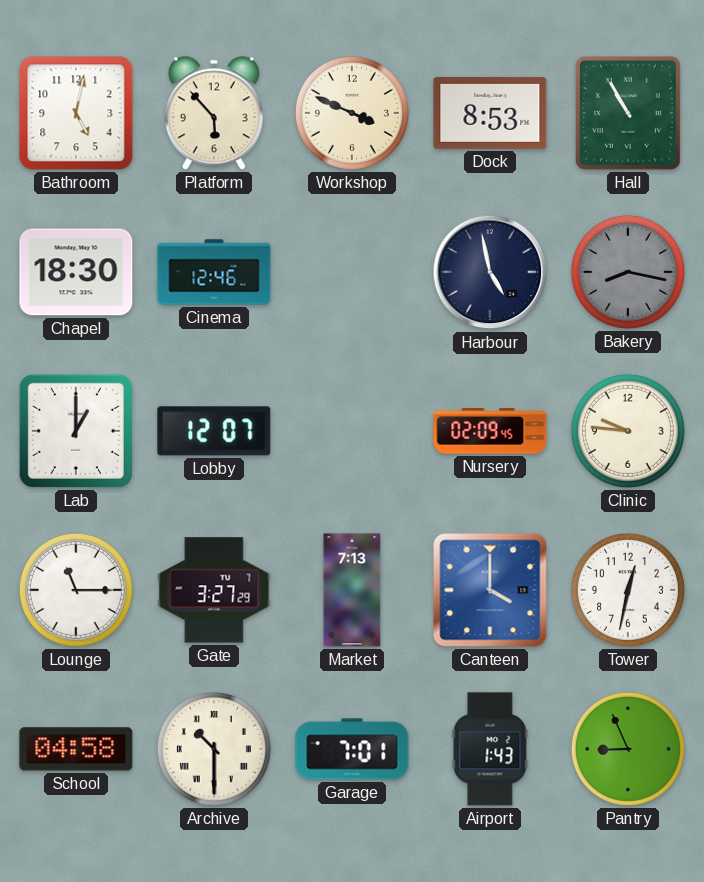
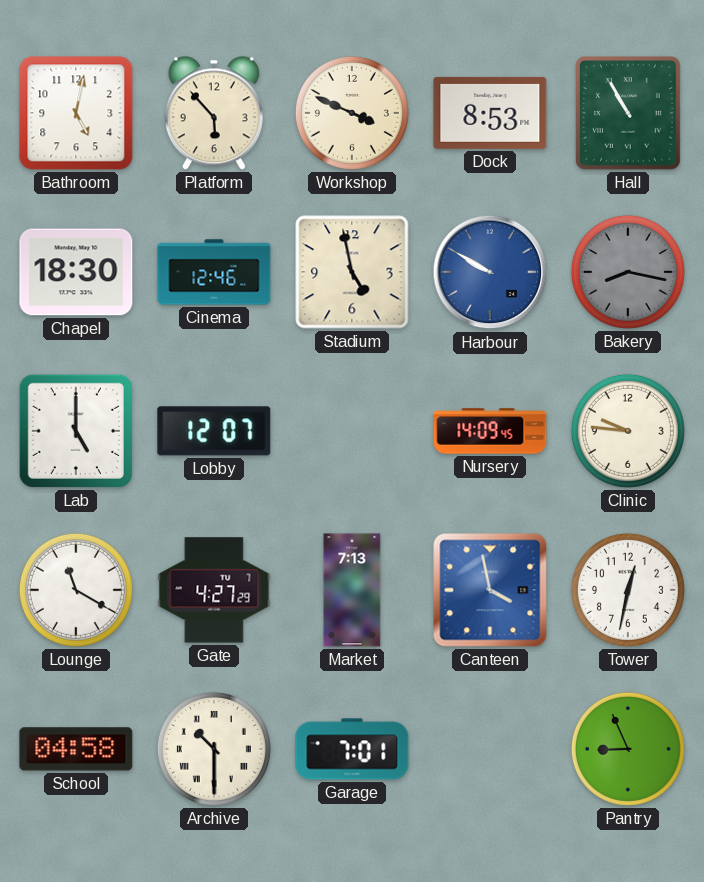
Stadium: none -> 4:58
Harbour: 4:58 -> 9:50
Harbour dial: navy -> blue
Lab: 1:00 -> 5:00
Nursery: 02:09 -> 14:09
Lounge: 11:15 -> 11:20
Gate: 3:27 -> 4:27
Canteen: 4:00 -> 3:58
Airport: 1:43 -> none
